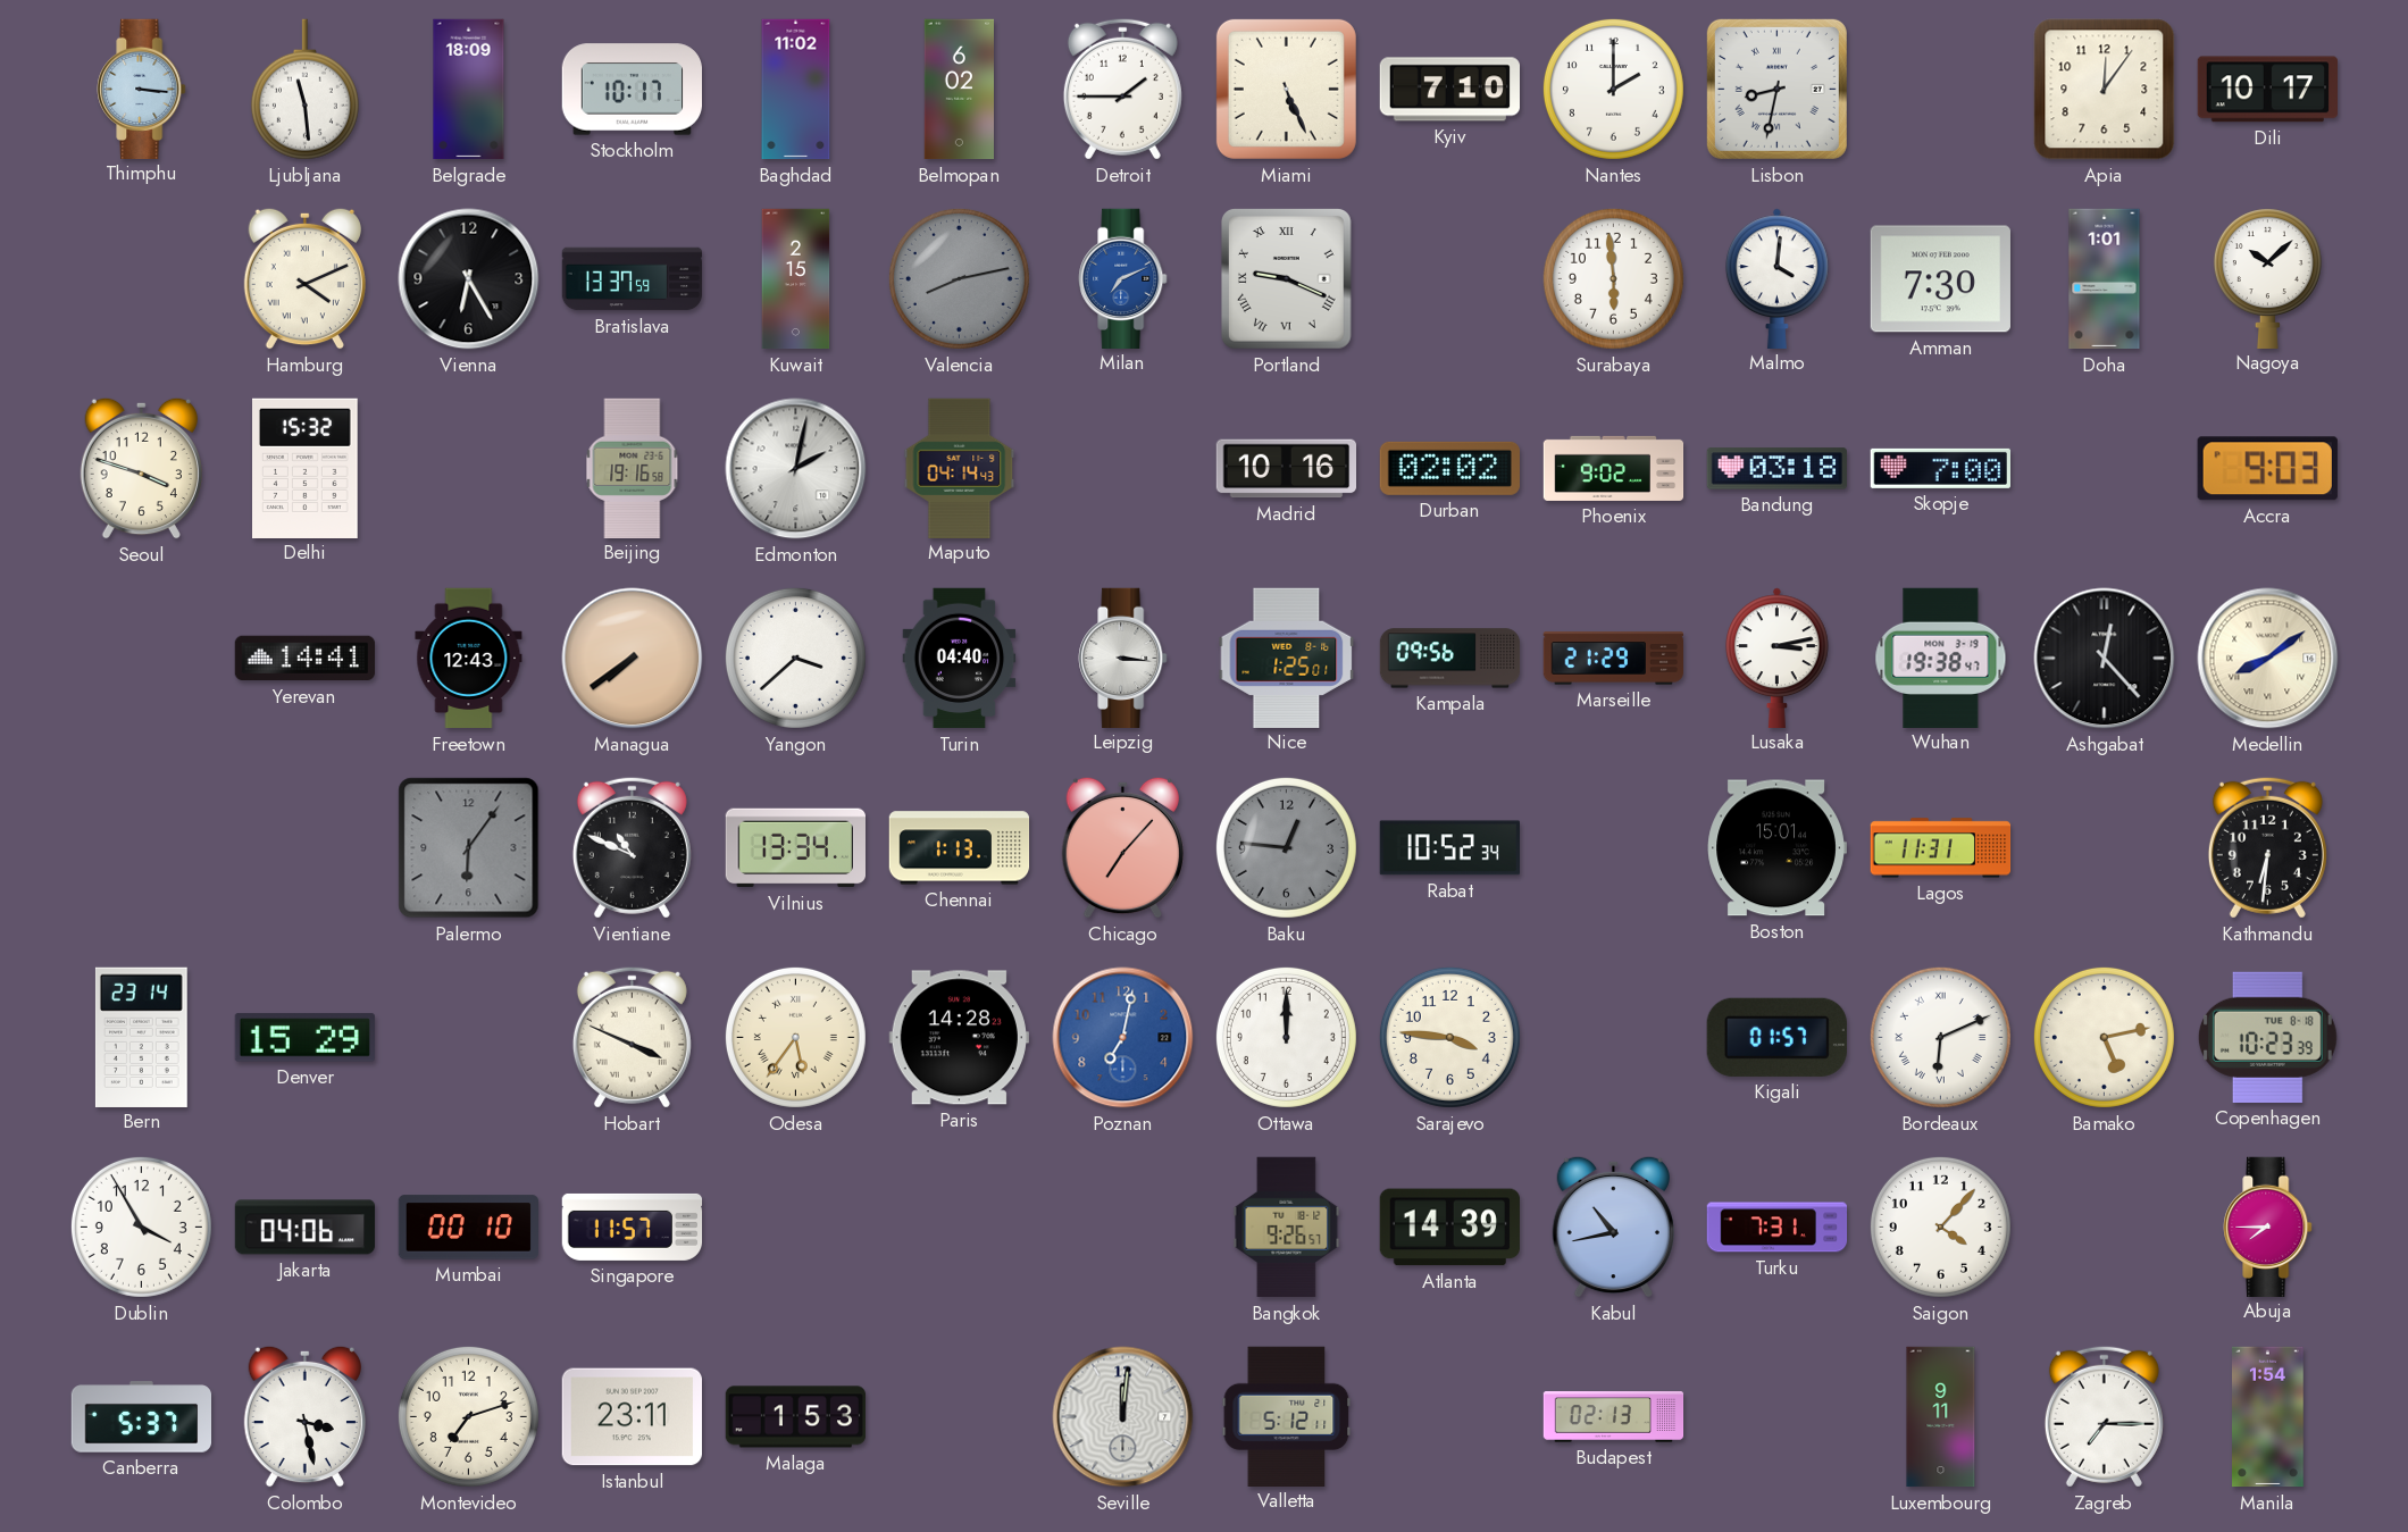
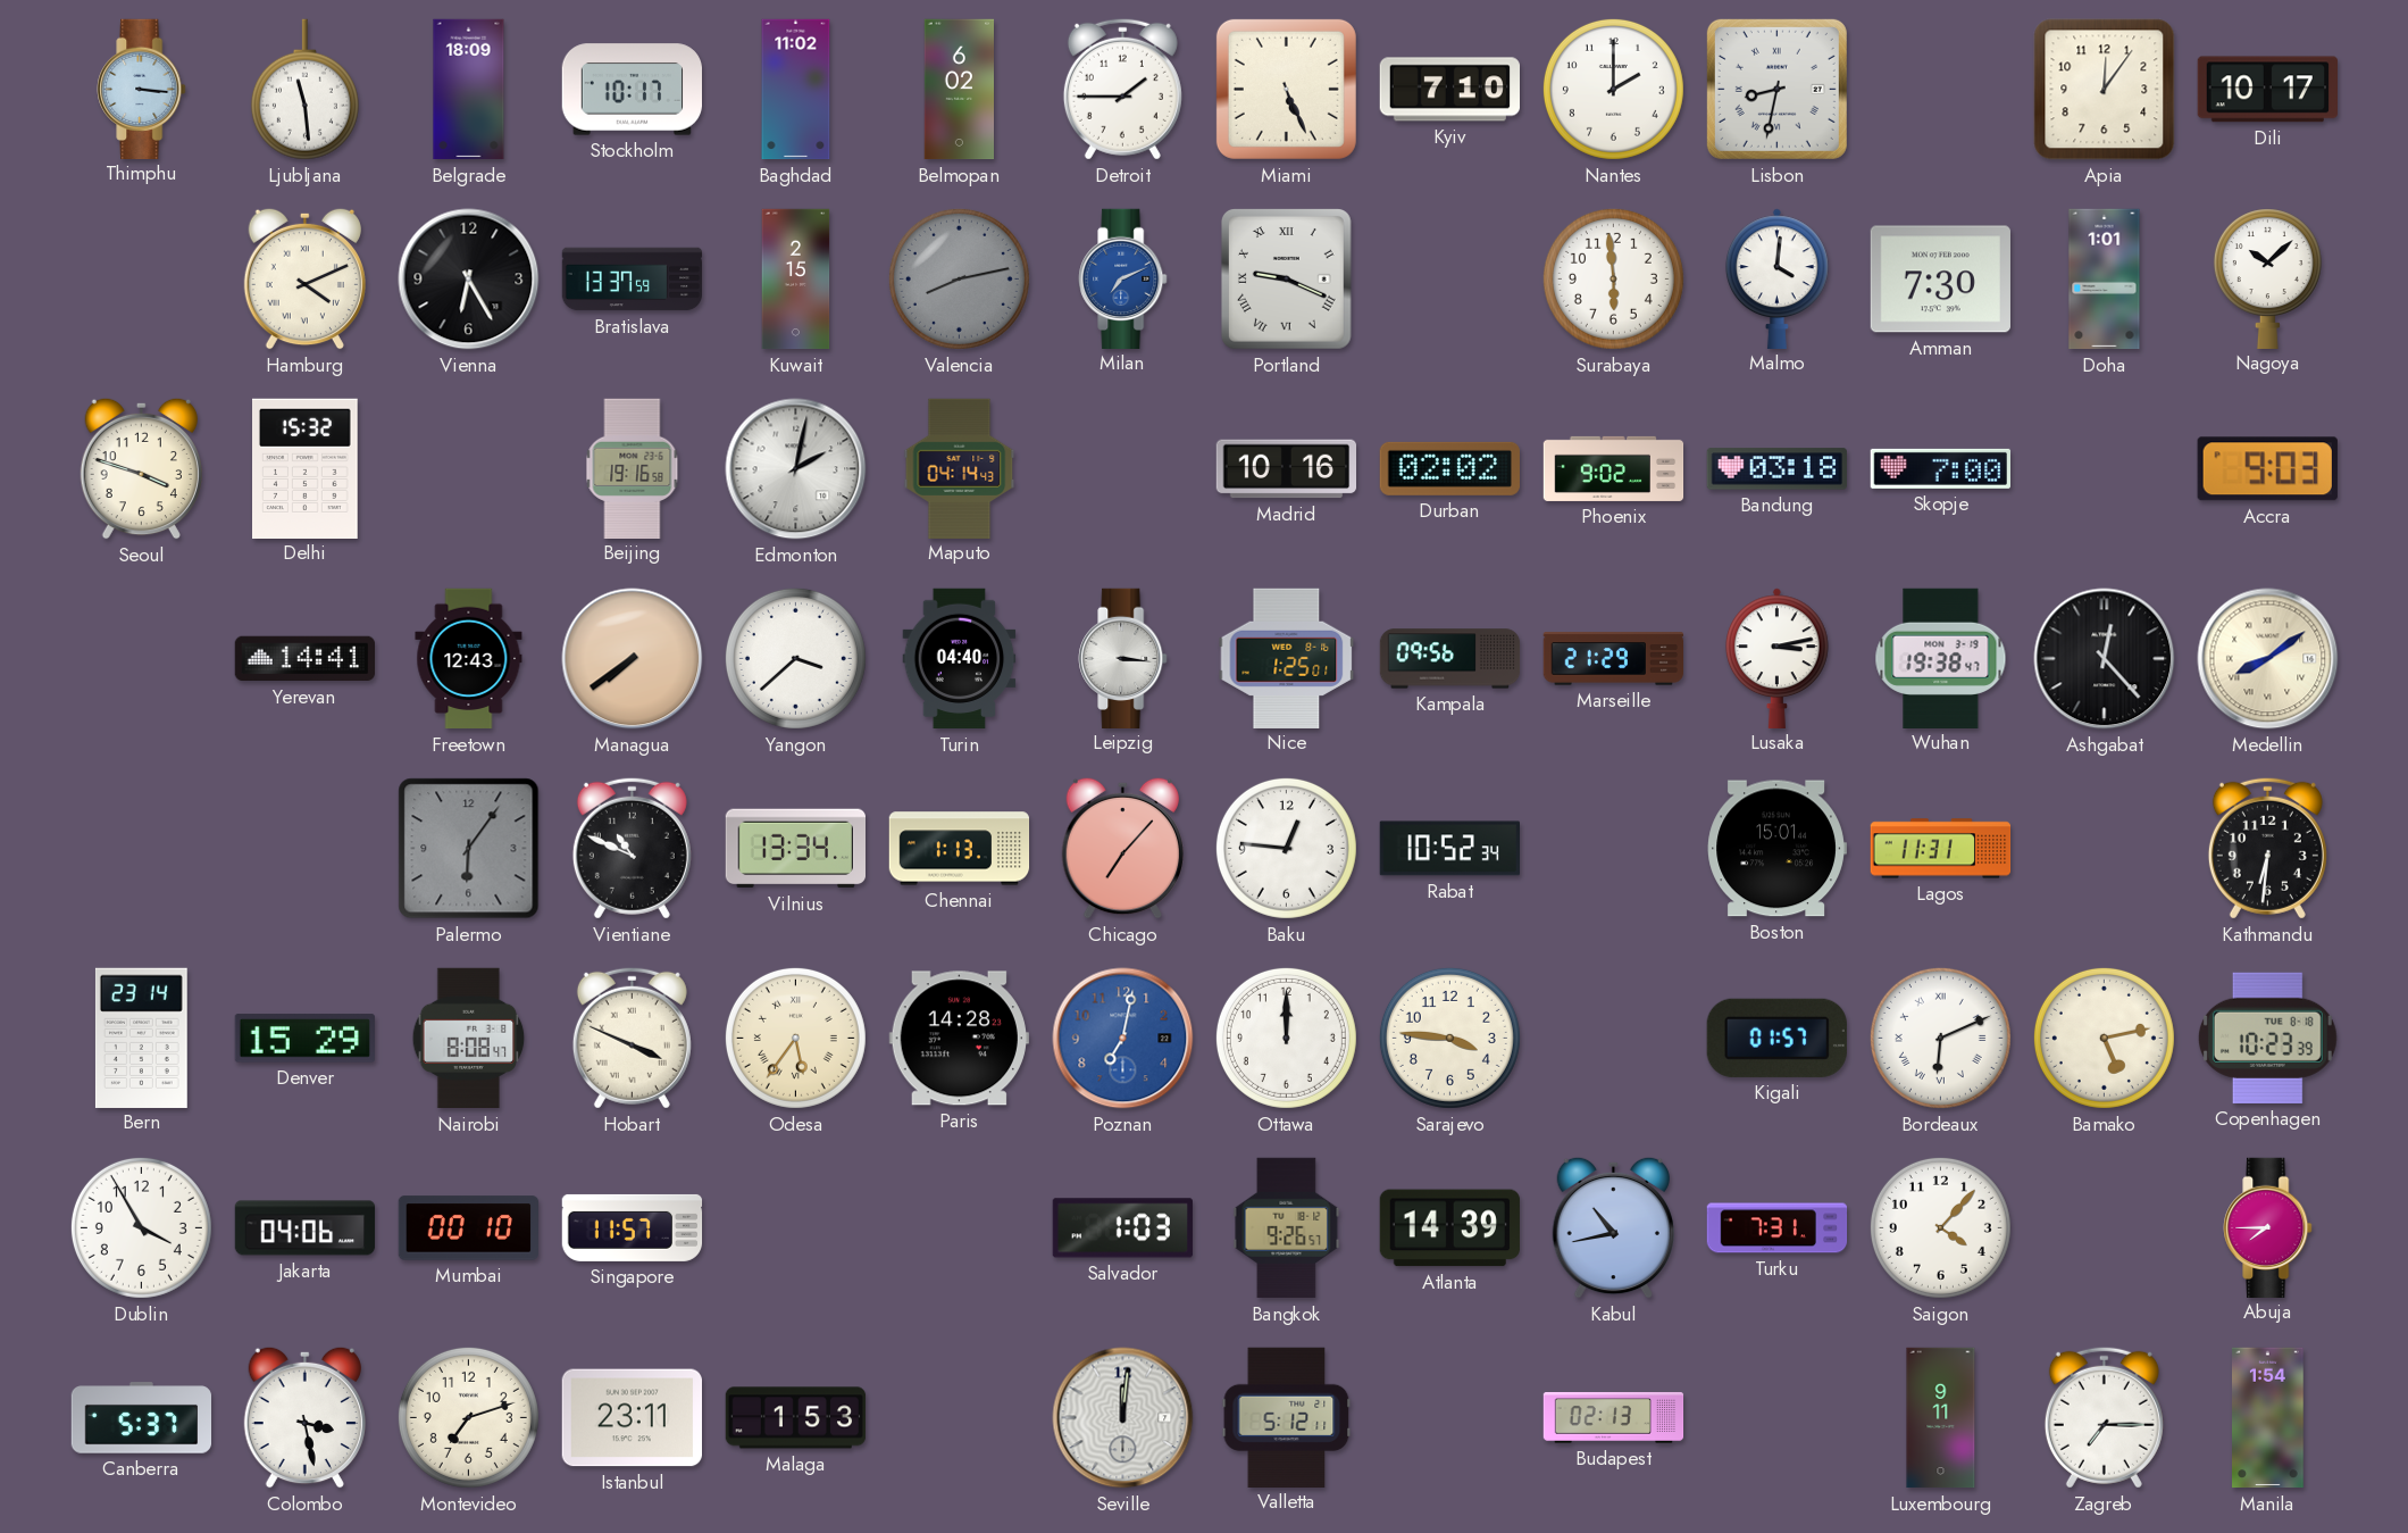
Baku dial: grey -> white
Nairobi: none -> 8:08
Salvador: none -> 1:03
